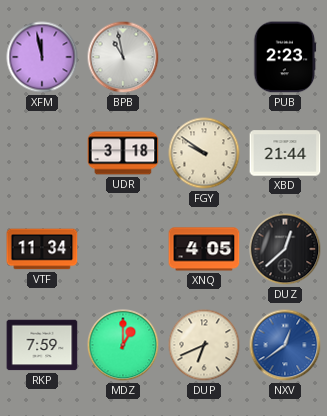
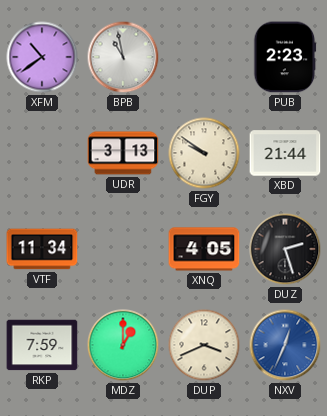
XFM: 11:58 -> 10:39
UDR: 3:18 -> 3:13
DUZ: 12:38 -> 2:27
DUP: 6:41 -> 3:41
NXV: 12:39 -> 12:34
